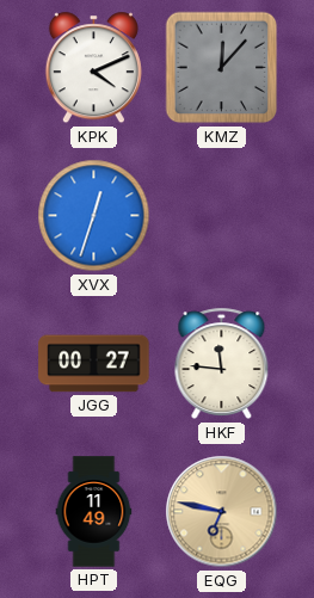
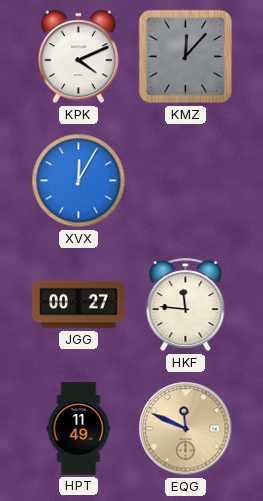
XVX: 12:33 -> 12:05
EQG: 6:47 -> 11:49
